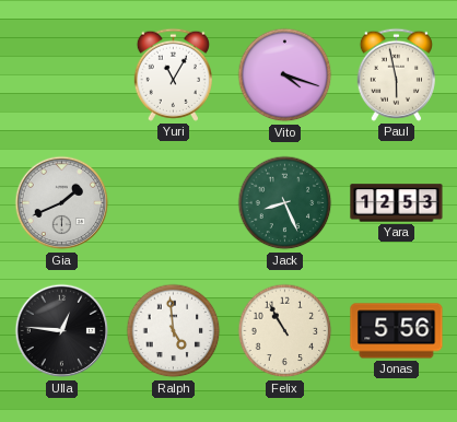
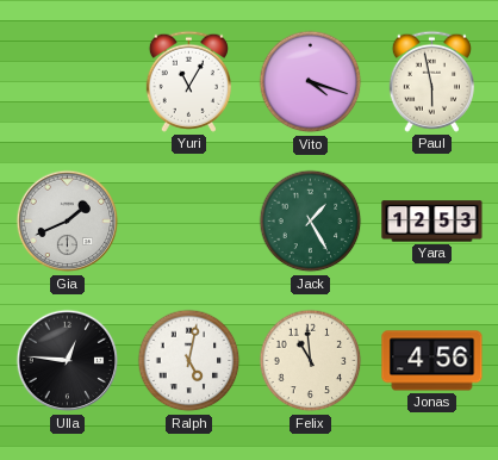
Jack: 8:26 -> 1:25
Ralph: 4:59 -> 5:02
Felix: 10:55 -> 10:59
Jonas: 5:56 -> 4:56
